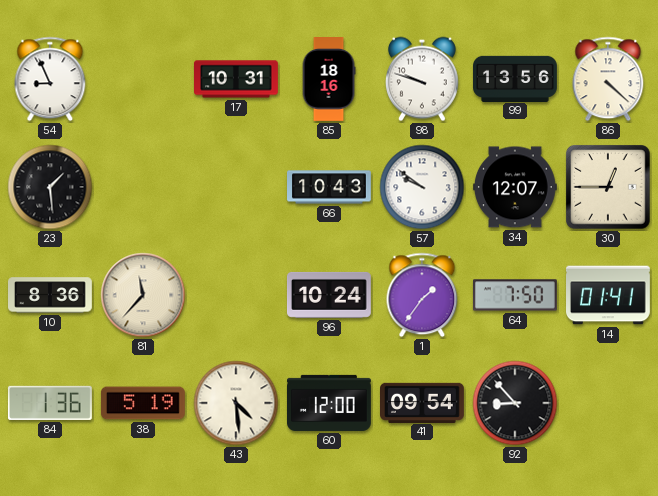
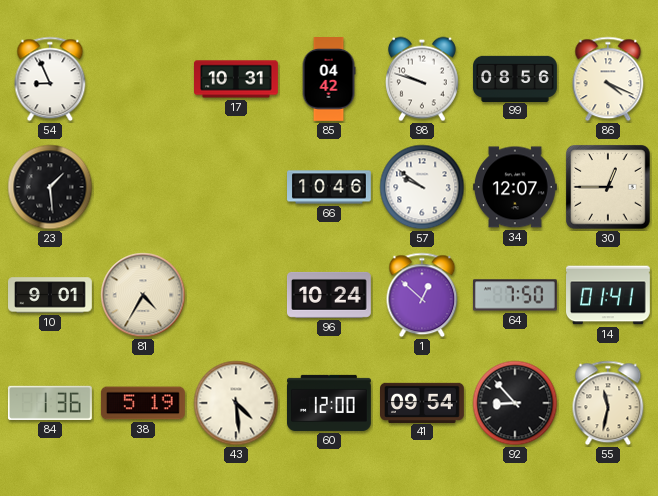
85: 18:16 -> 04:42
99: 13:56 -> 08:56
86: 4:22 -> 4:19
66: 10:43 -> 10:46
10: 8:36 -> 9:01
81: 11:37 -> 4:35
1: 1:36 -> 12:52
55: none -> 11:32
